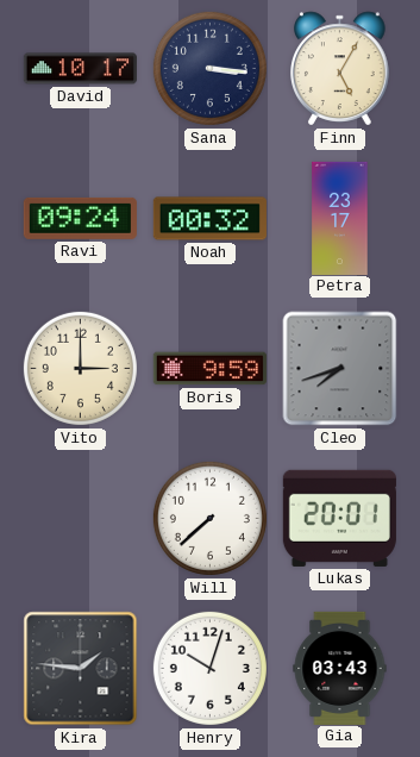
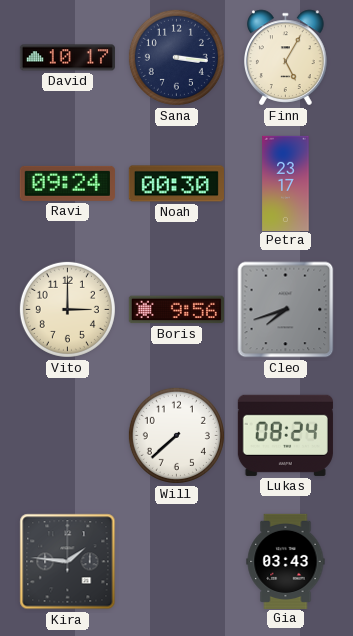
Noah: 00:32 -> 00:30
Boris: 9:59 -> 9:56
Lukas: 20:01 -> 08:24
Henry: 10:03 -> none
